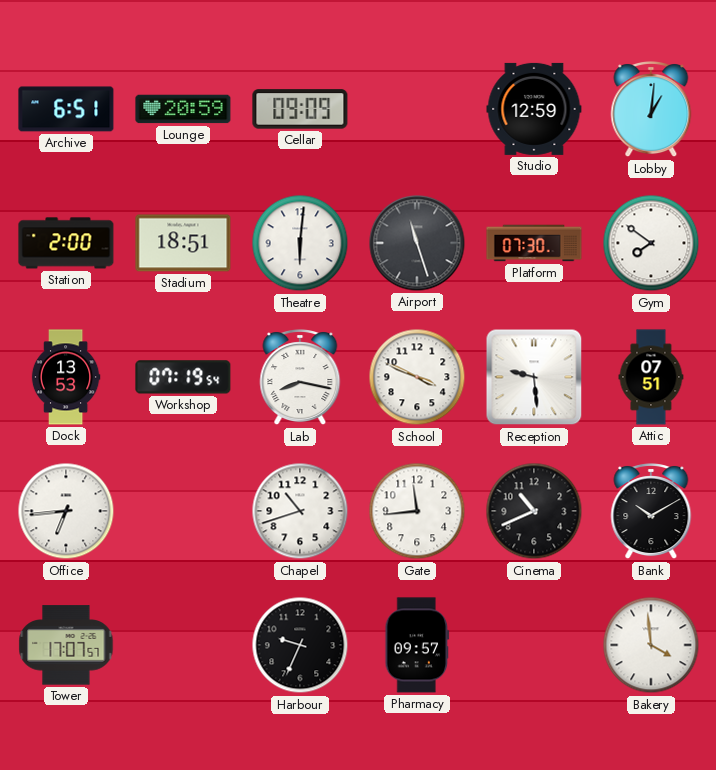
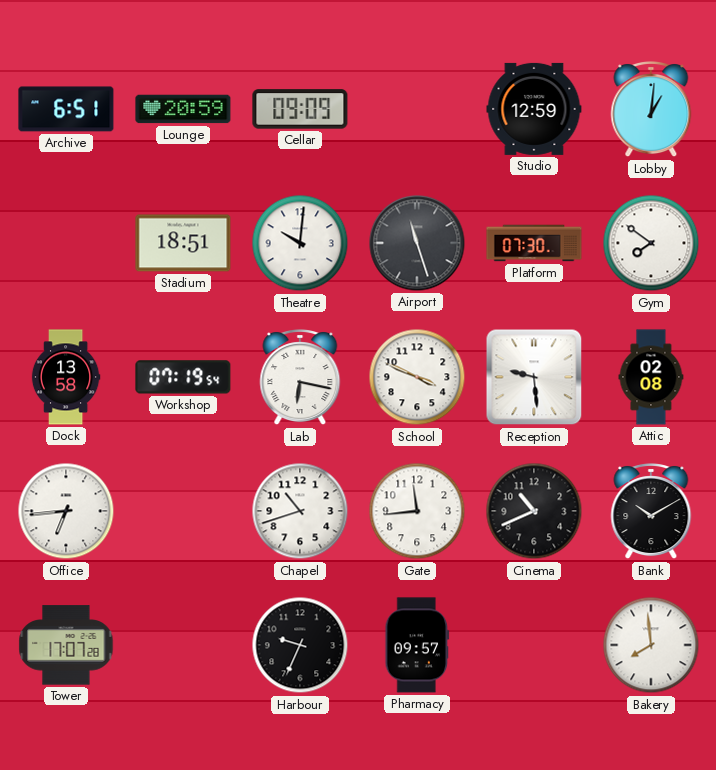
Station: 2:00 -> none
Theatre: 6:01 -> 10:01
Dock: 13:53 -> 13:58
Lab: 8:17 -> 6:17
Attic: 07:51 -> 02:08
Tower: 17:07:57 -> 17:07:28
Bakery: 3:59 -> 7:59
